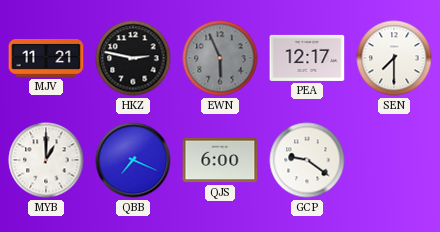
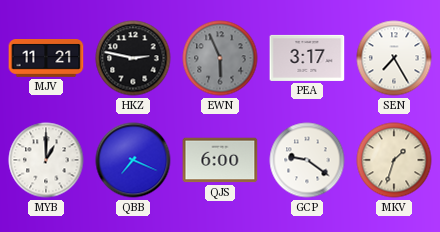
PEA: 12:17 -> 3:17
SEN: 7:30 -> 7:25
MKV: none -> 1:33
